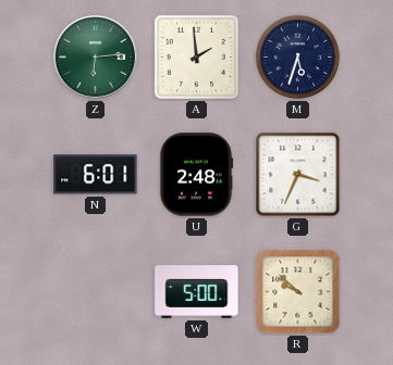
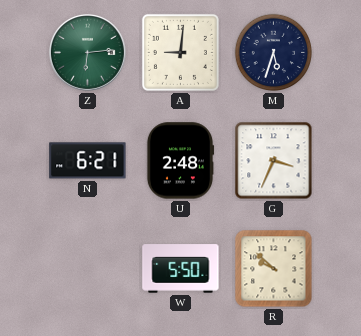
A: 1:59 -> 9:01
N: 6:01 -> 6:21
W: 5:00 -> 5:50
